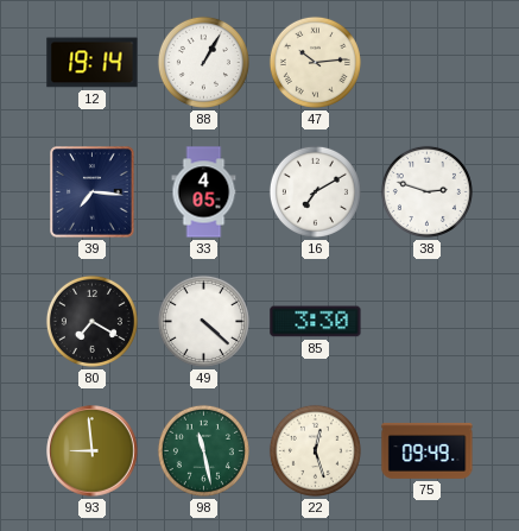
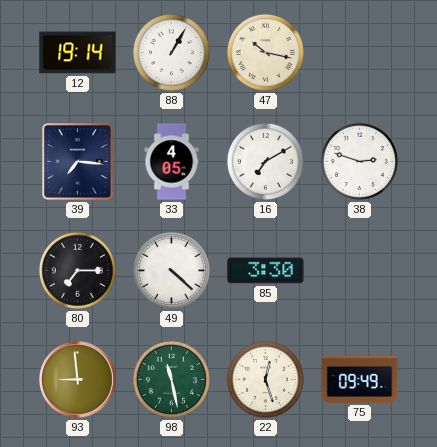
47: 10:14 -> 10:17
80: 7:20 -> 7:15
